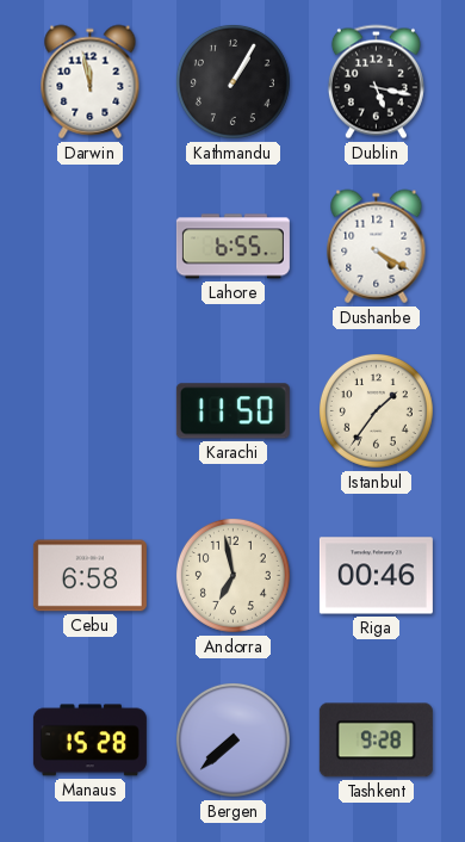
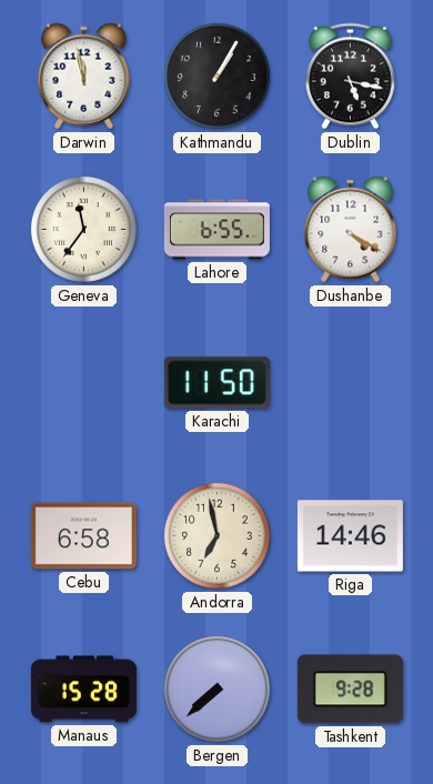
Geneva: none -> 11:36
Istanbul: 1:36 -> none
Riga: 00:46 -> 14:46
